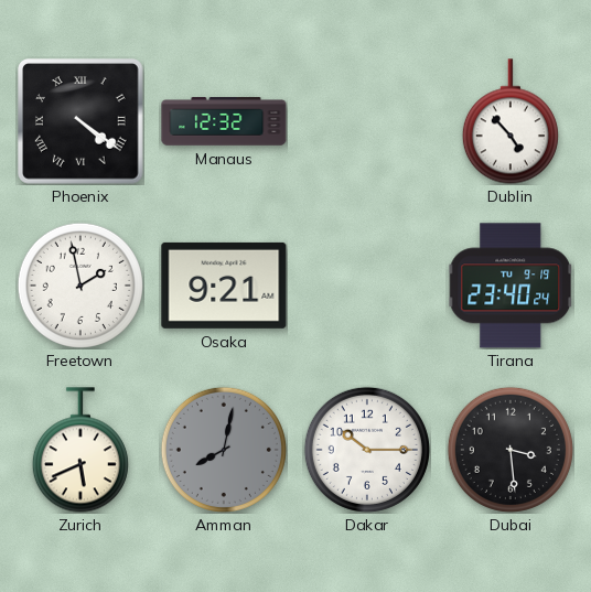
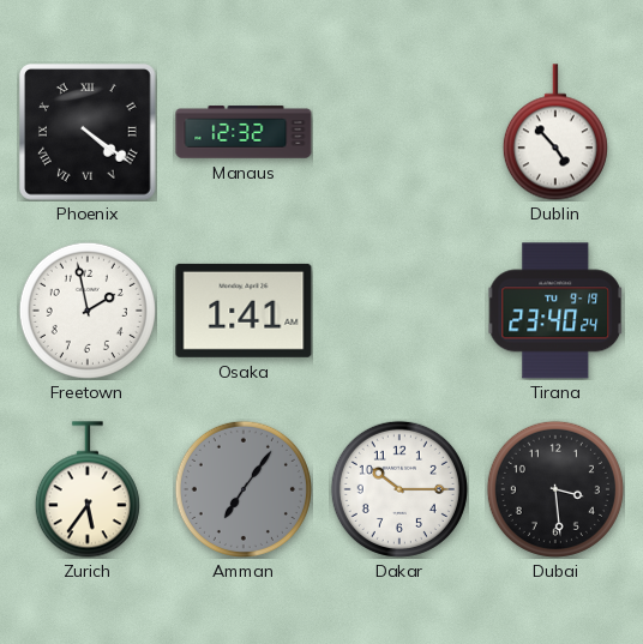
Osaka: 9:21 -> 1:41
Zurich: 5:41 -> 5:36
Amman: 8:02 -> 7:06
